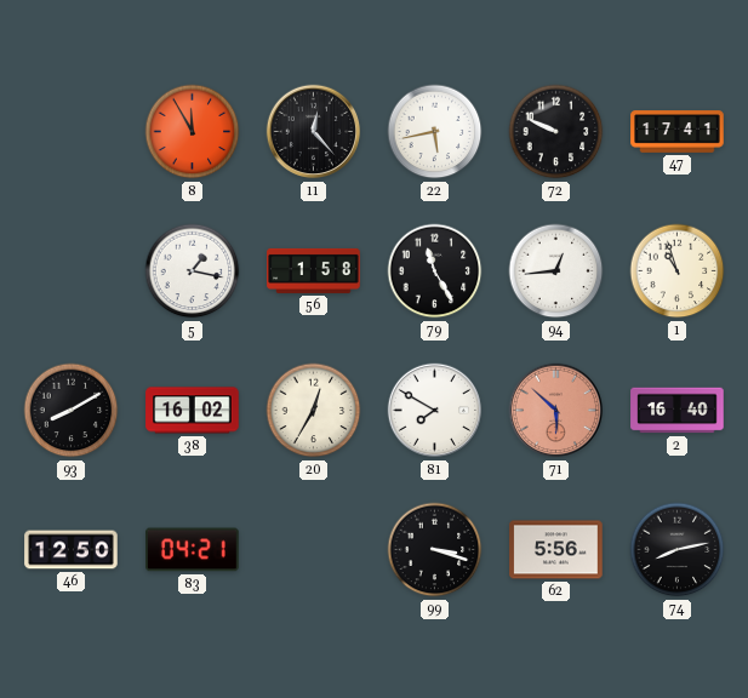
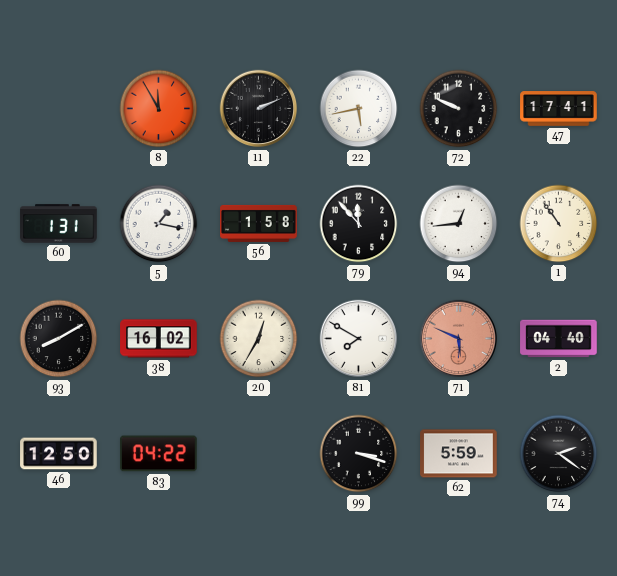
11: 12:23 -> 2:11
60: none -> 1:31
79: 11:25 -> 11:53
1: 10:57 -> 10:54
71: 5:52 -> 5:49
2: 16:40 -> 04:40
83: 04:21 -> 04:22
62: 5:56 -> 5:59
74: 8:13 -> 2:21
